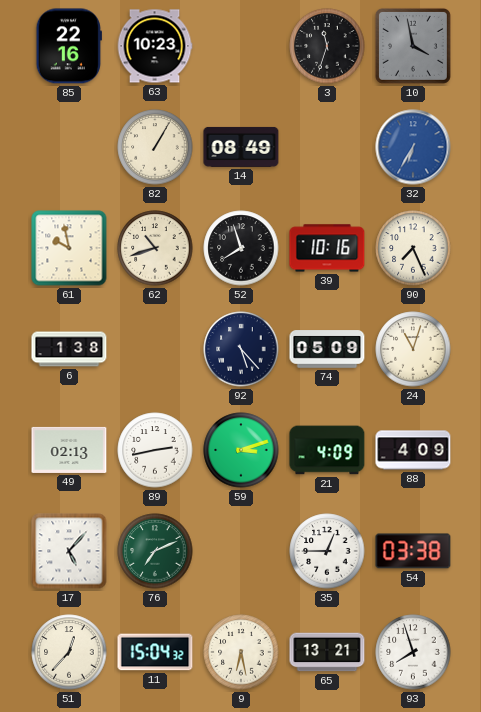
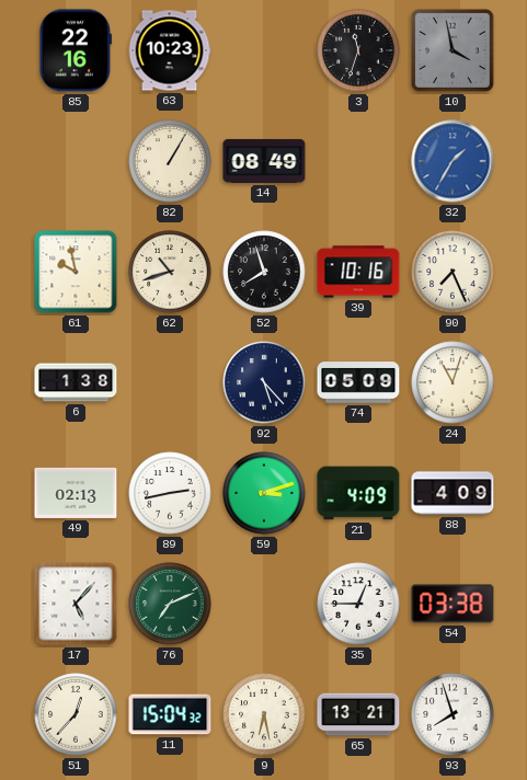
32: 6:35 -> 1:35
